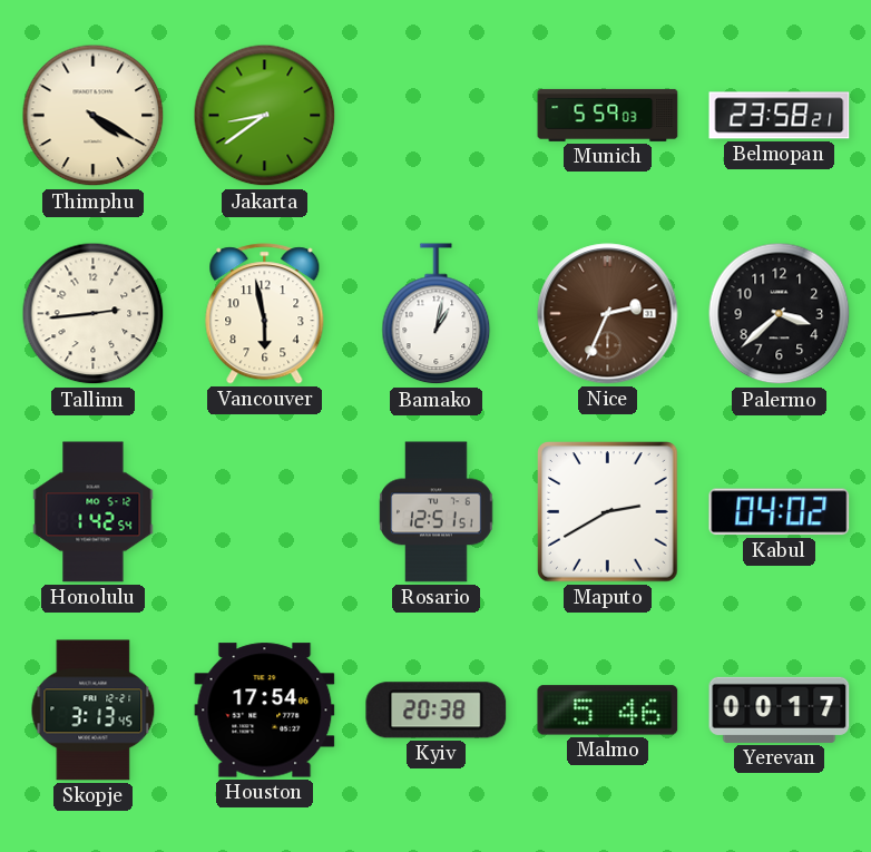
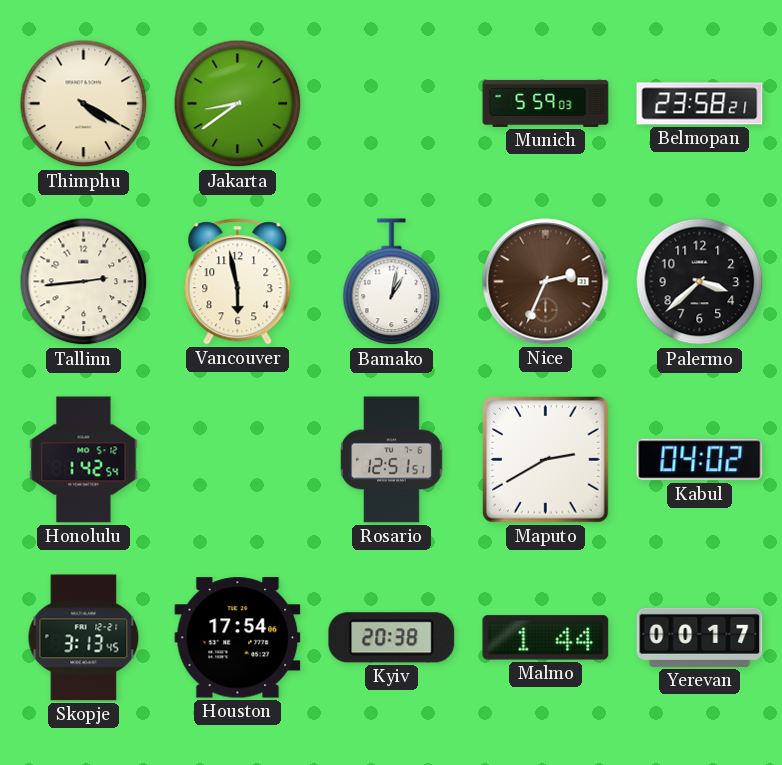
Malmo: 5:46 -> 1:44
